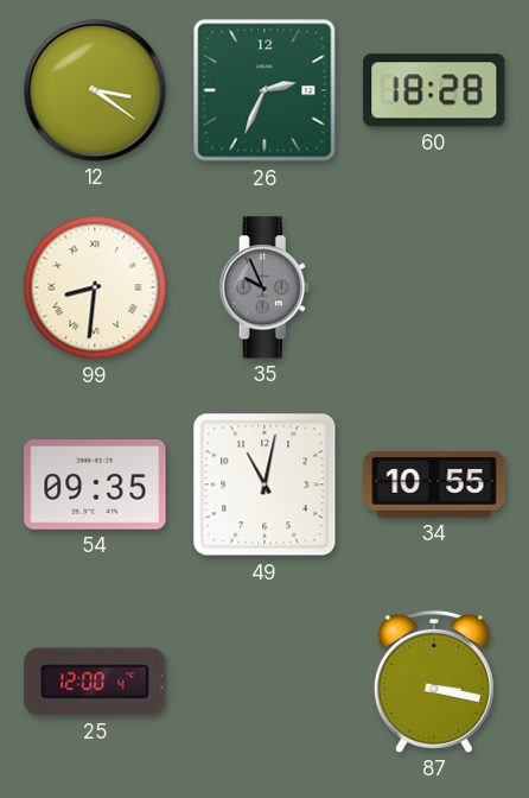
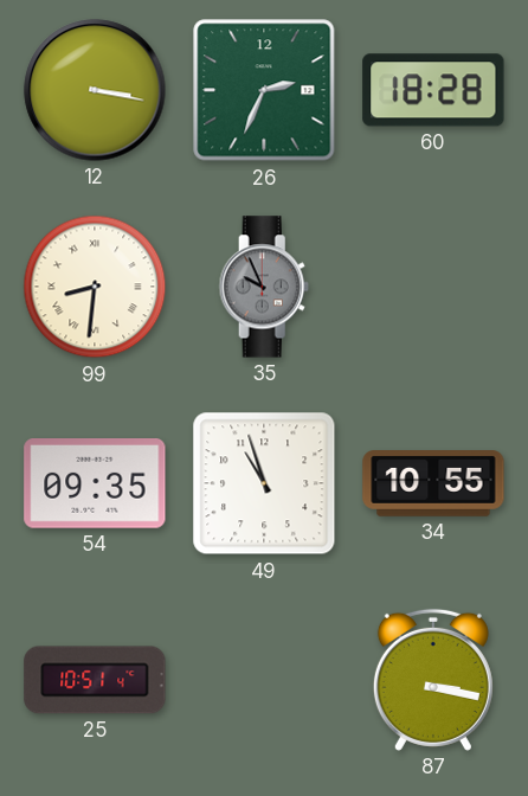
12: 3:21 -> 3:17
49: 11:02 -> 10:57
25: 12:00 -> 10:51
